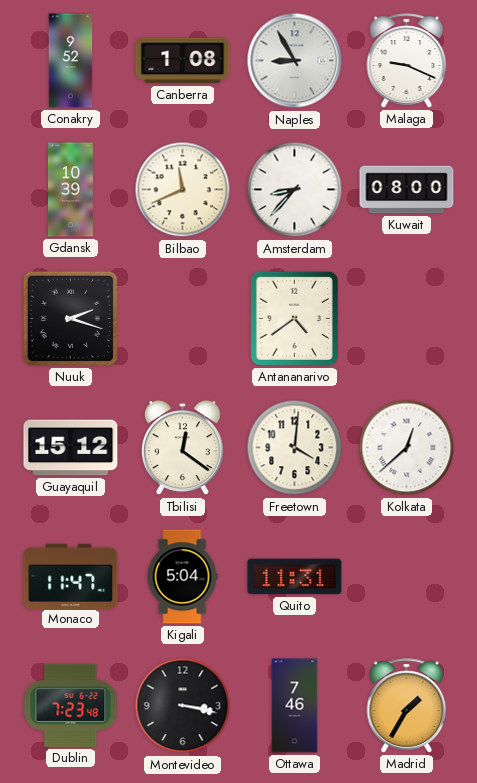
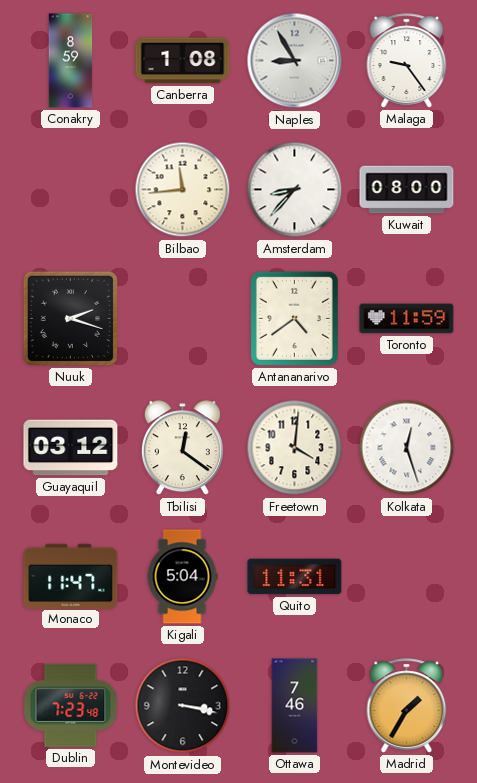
Conakry: 9:52 -> 8:59
Malaga: 9:19 -> 9:24
Gdansk: 10:39 -> none
Bilbao: 11:41 -> 11:44
Toronto: none -> 11:59
Guayaquil: 15:12 -> 03:12
Kolkata: 12:38 -> 12:27
